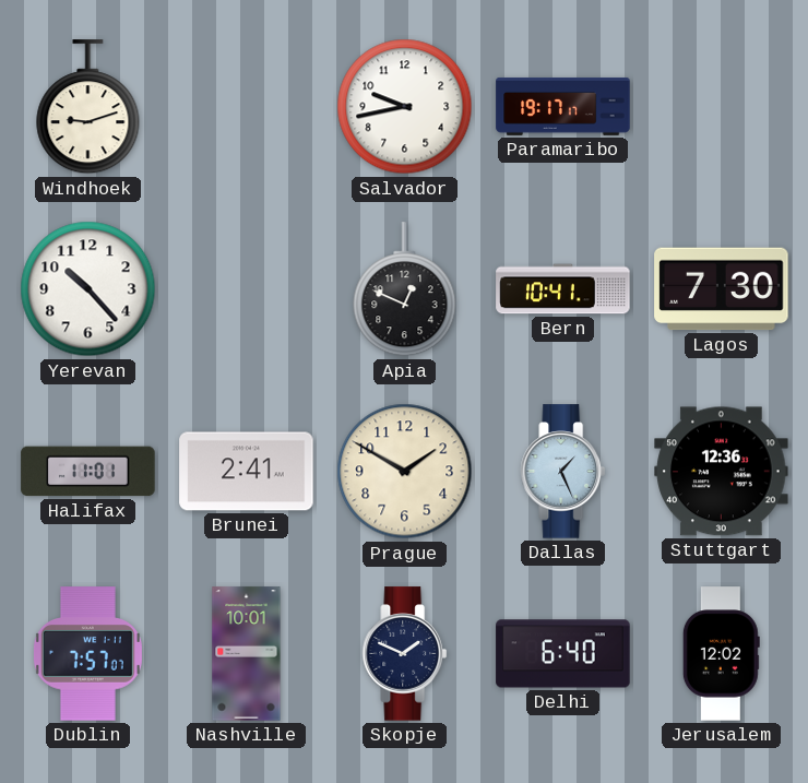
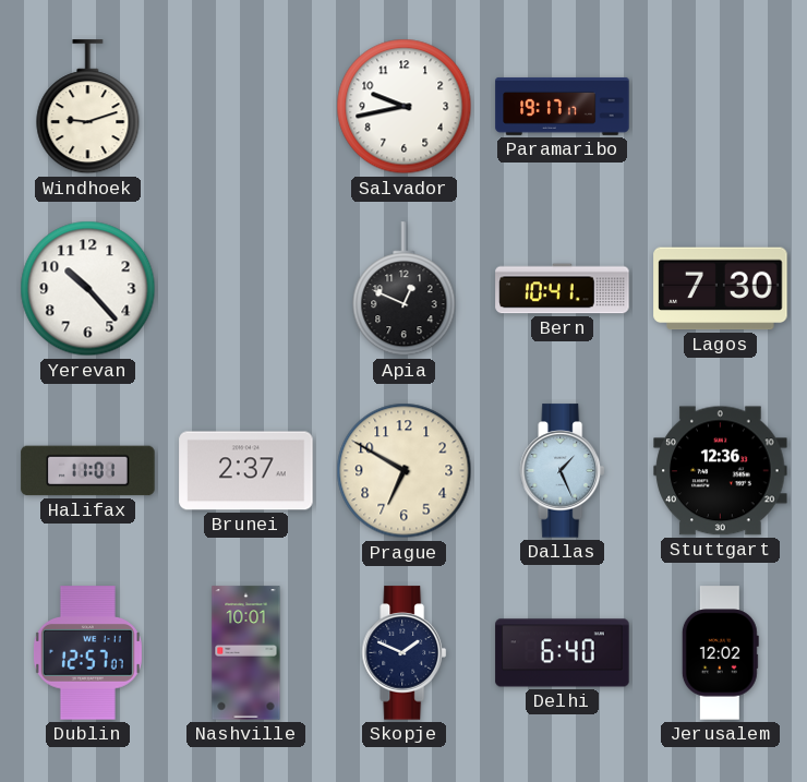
Brunei: 2:41 -> 2:37
Prague: 1:50 -> 6:50
Dublin: 7:57 -> 12:57
